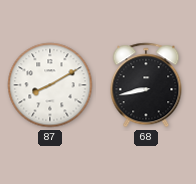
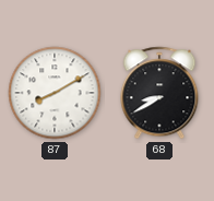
68: 8:43 -> 8:40
